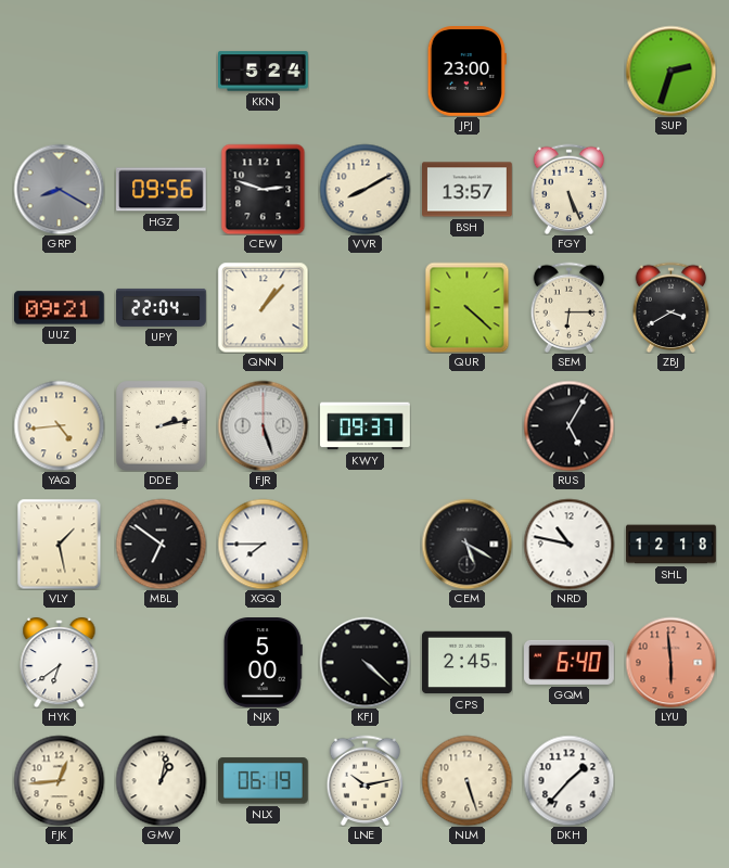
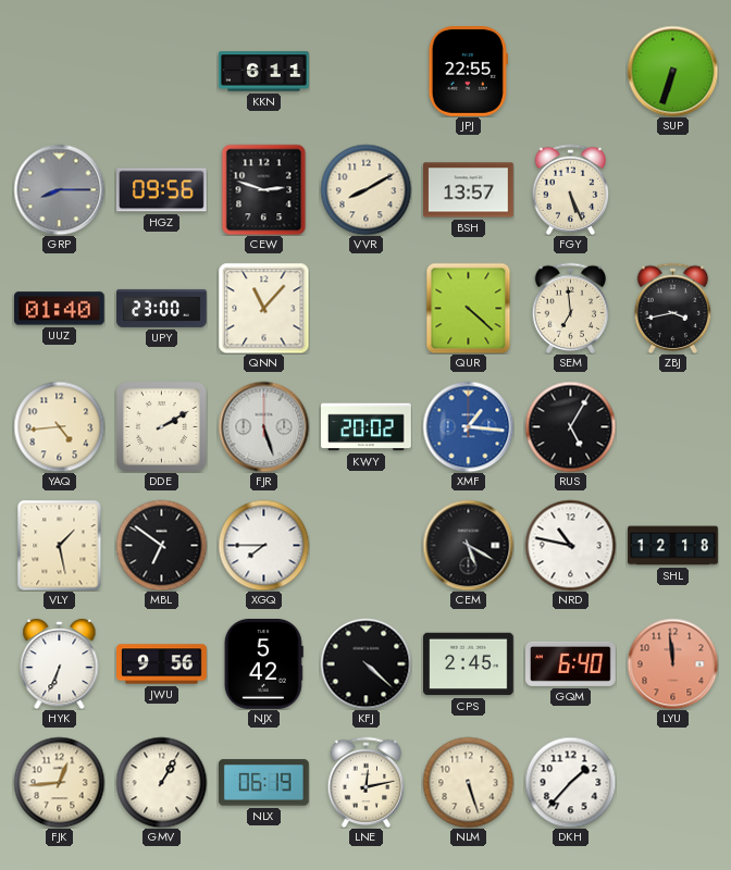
KKN: 5:24 -> 6:11
JPJ: 23:00 -> 22:55
SUP: 2:33 -> 6:33
GRP: 8:20 -> 8:15
UUZ: 09:21 -> 01:40
UPY: 22:04 -> 23:00
QNN: 1:07 -> 11:07
SEM: 6:15 -> 6:59
ZBJ: 3:40 -> 3:43
DDE: 2:13 -> 2:10
KWY: 09:37 -> 20:02
XMF: none -> 1:16
HYK: 6:39 -> 6:34
JWU: none -> 9:56
NJX: 5:00 -> 5:42
LYU: 5:59 -> 11:59
GMV: 1:02 -> 1:05
LNE: 10:13 -> 12:13
